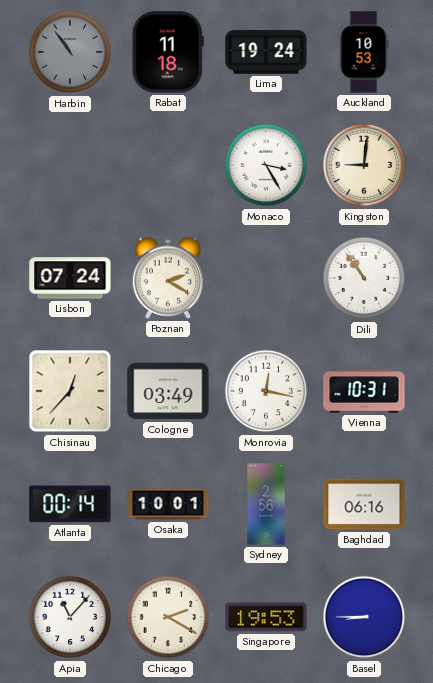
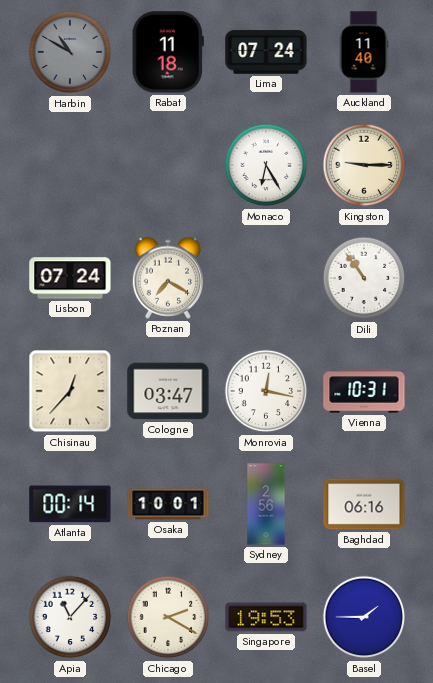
Harbin: 10:54 -> 10:50
Lima: 19:24 -> 07:24
Auckland: 10:53 -> 11:40
Monaco: 3:25 -> 6:25
Kingston: 9:01 -> 9:15
Poznan: 2:20 -> 7:20
Cologne: 03:49 -> 03:47
Basel: 8:45 -> 1:45
